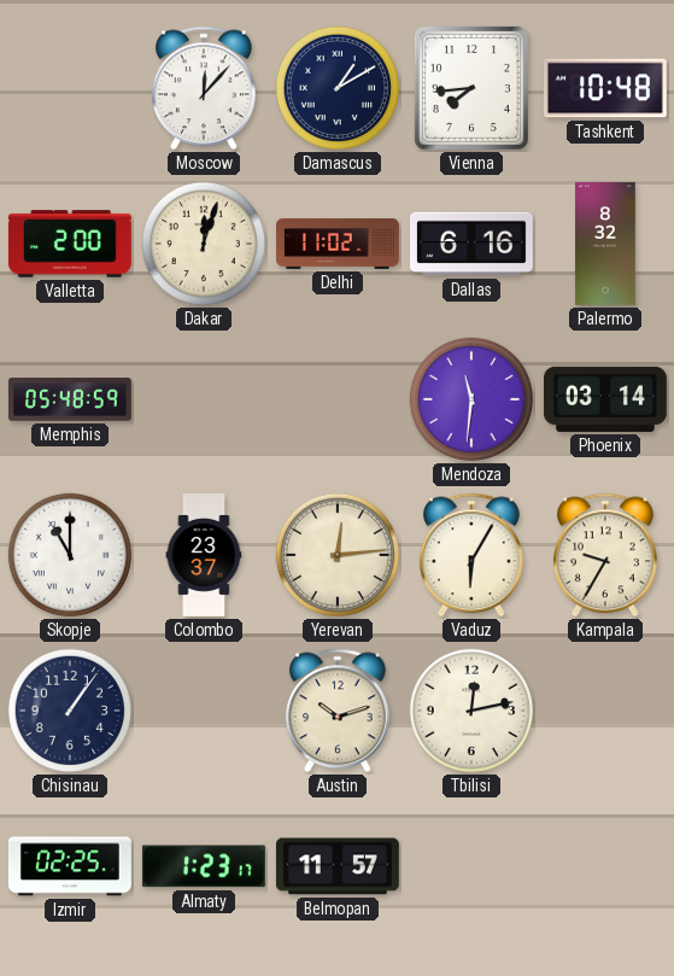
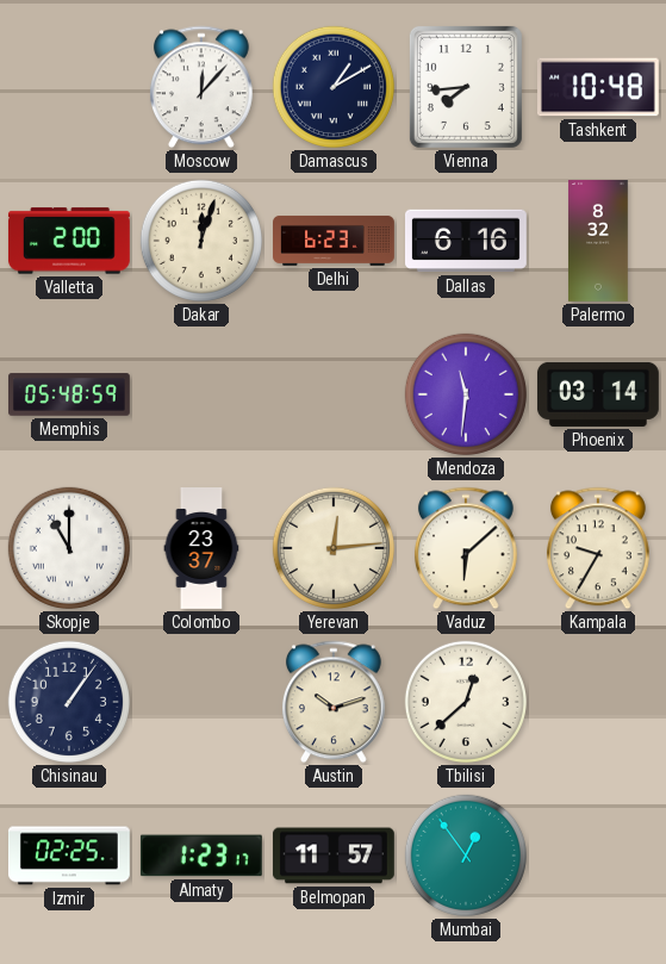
Delhi: 11:02 -> 6:23
Vaduz: 6:05 -> 6:08
Tbilisi: 12:13 -> 12:38
Mumbai: none -> 12:54
